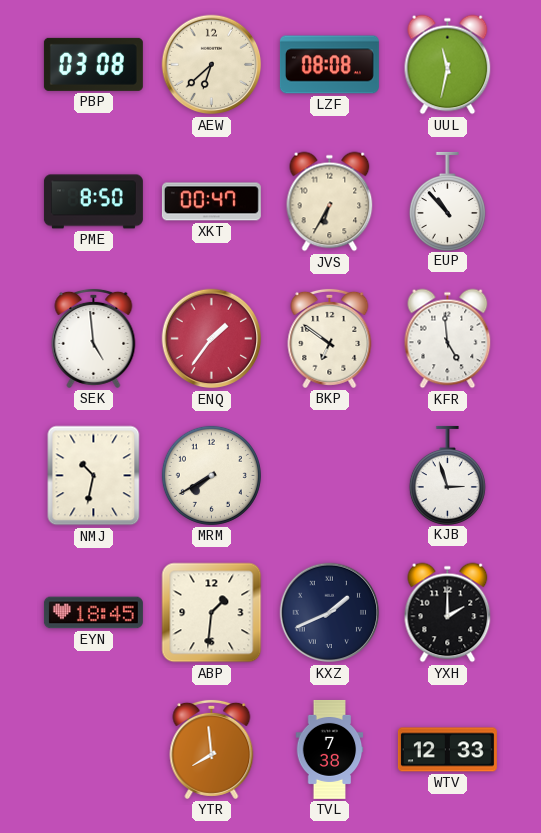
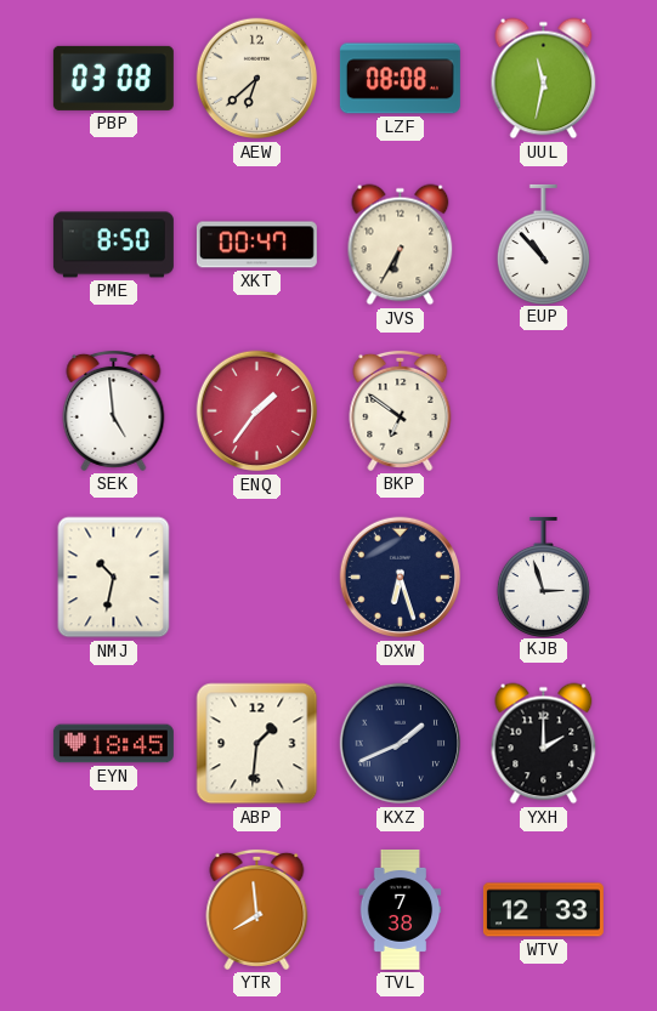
KFR: 4:59 -> none
MRM: 7:40 -> none
DXW: none -> 6:27
